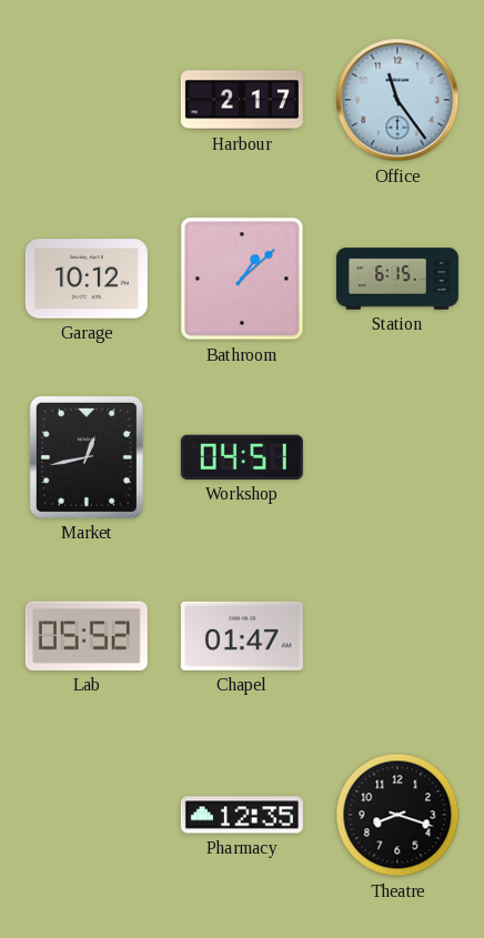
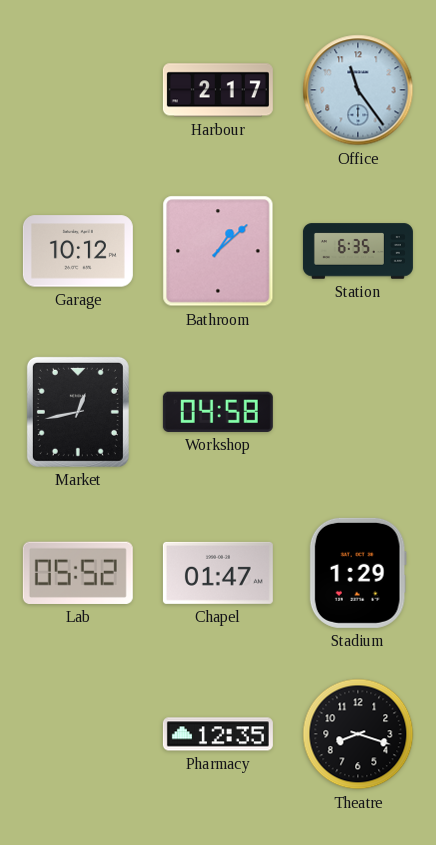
Station: 6:15 -> 6:35
Workshop: 04:51 -> 04:58
Stadium: none -> 1:29
